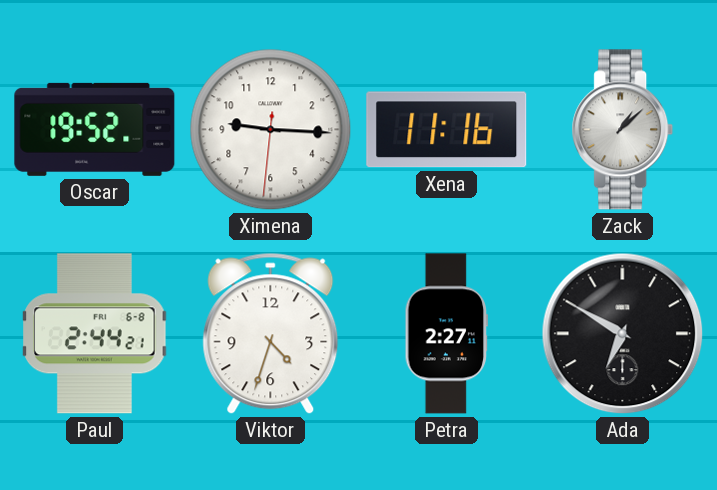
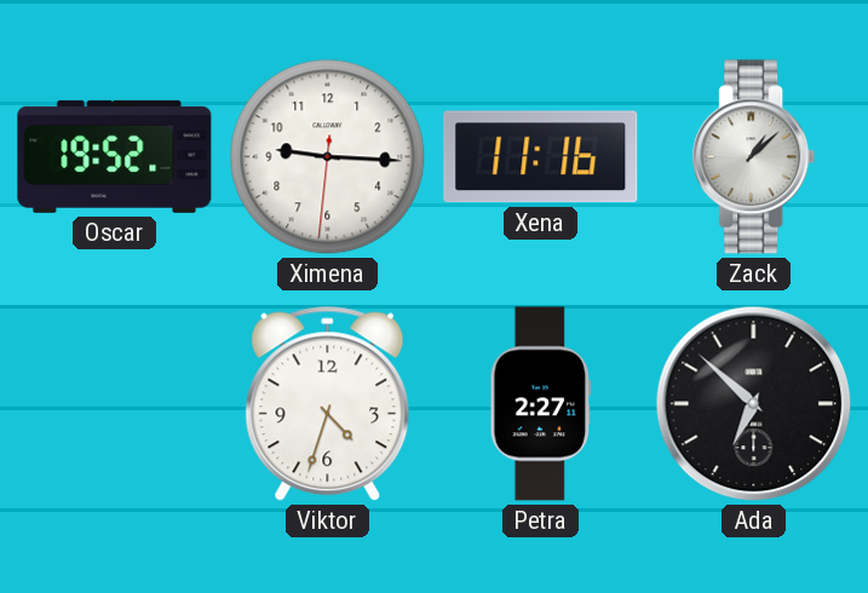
Paul: 2:44 -> none
Ada: 6:50 -> 6:52
